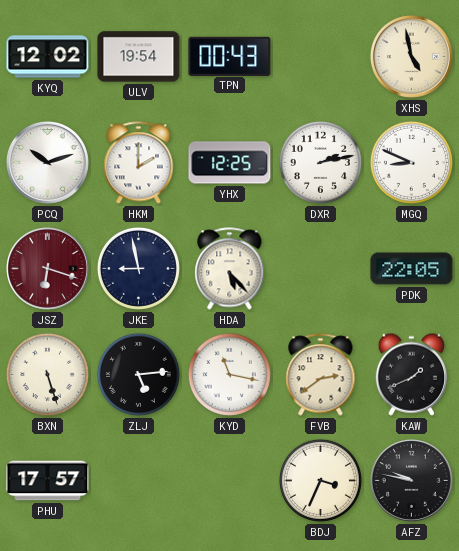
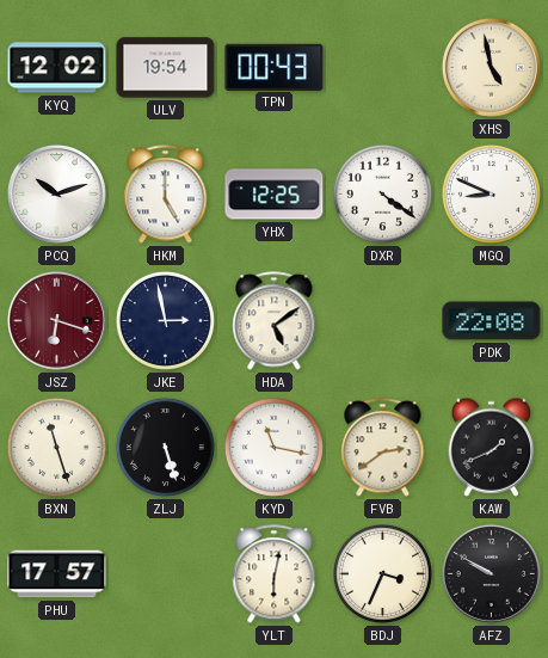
HKM: 2:00 -> 5:00
DXR: 2:13 -> 4:21
JKE: 8:58 -> 2:58
HDA: 5:23 -> 5:09
PDK: 22:05 -> 22:08
BXN: 5:27 -> 11:27
ZLJ: 5:14 -> 5:27
YLT: none -> 6:02
AFZ: 9:47 -> 9:50
